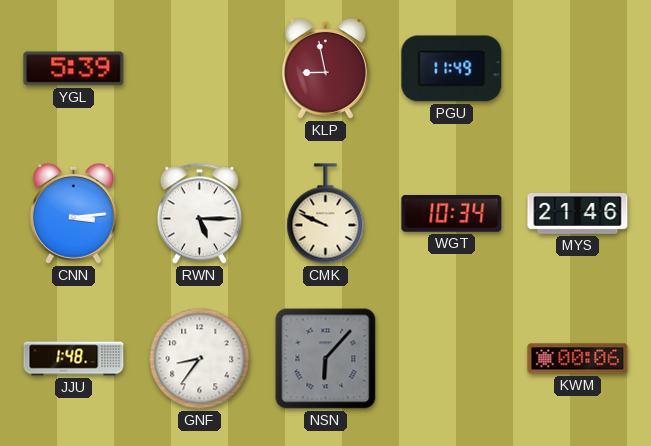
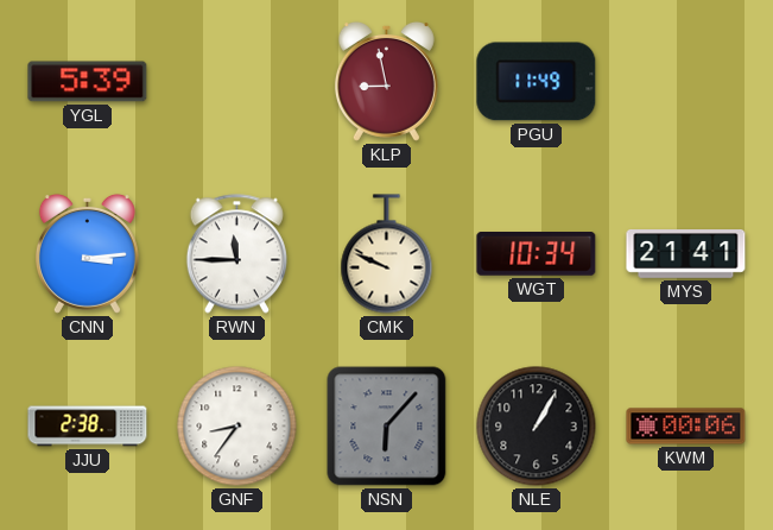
RWN: 5:15 -> 11:45
MYS: 21:46 -> 21:41
JJU: 1:48 -> 2:38
NLE: none -> 1:05
